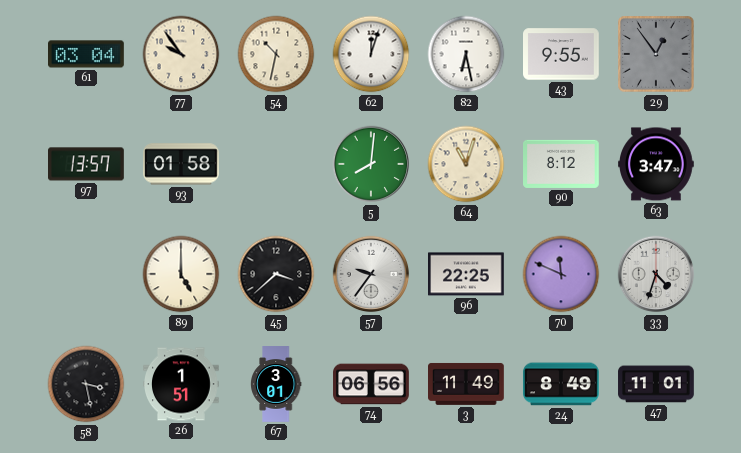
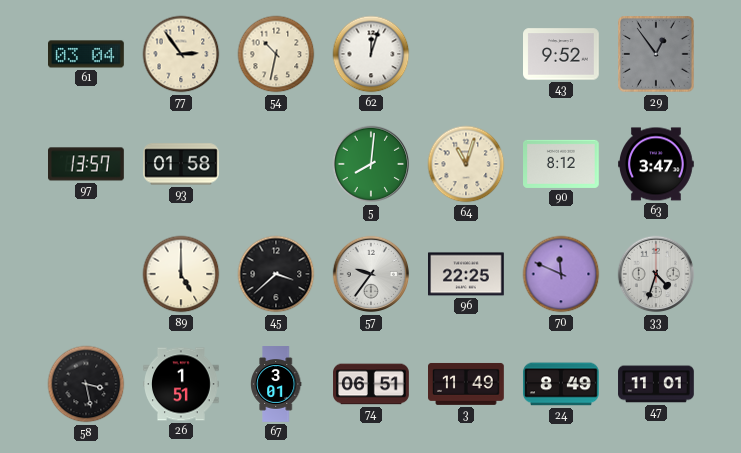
77: 9:54 -> 2:54
82: 6:28 -> none
43: 9:55 -> 9:52
74: 06:56 -> 06:51
